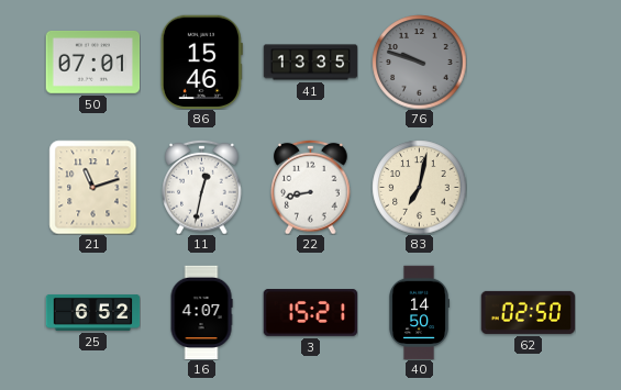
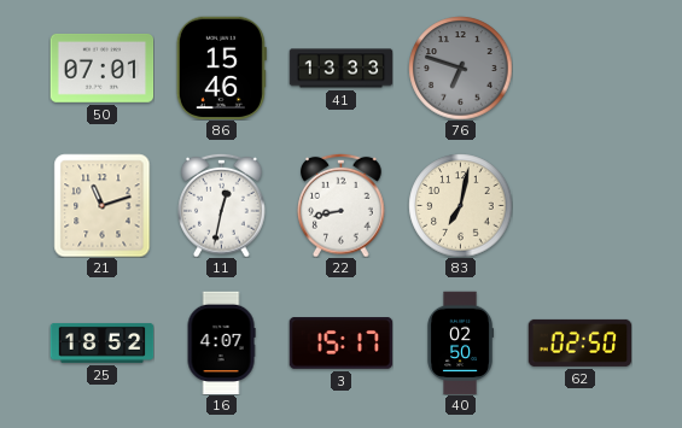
41: 13:35 -> 13:33
76: 9:48 -> 6:48
25: 6:52 -> 18:52
3: 15:21 -> 15:17
40: 14:50 -> 02:50
